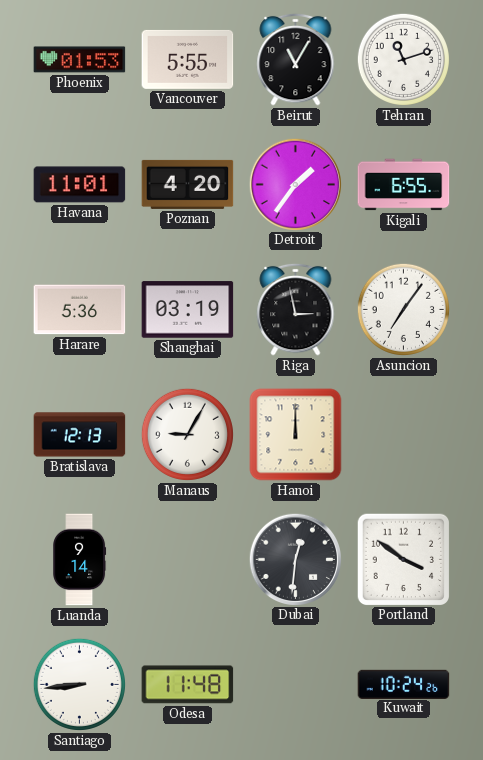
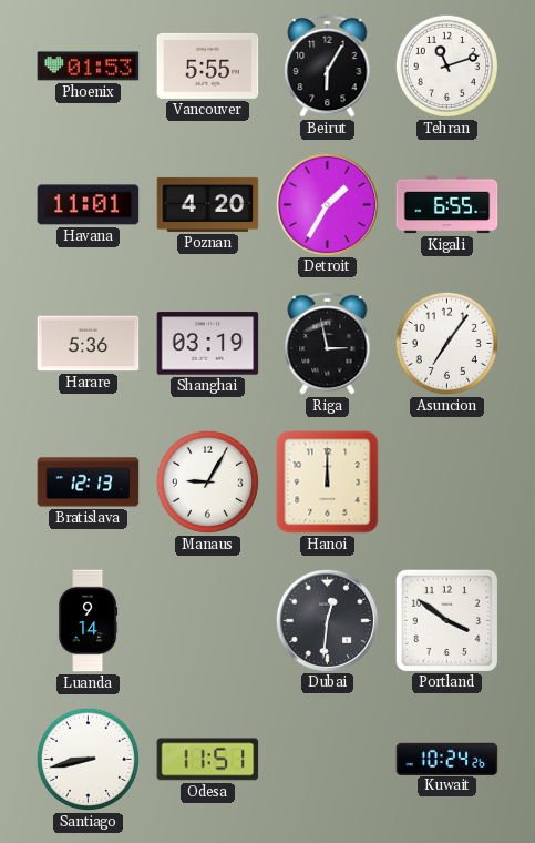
Beirut: 11:05 -> 6:05
Detroit: 1:36 -> 1:35
Santiago: 8:44 -> 8:43
Odesa: 11:48 -> 11:51
